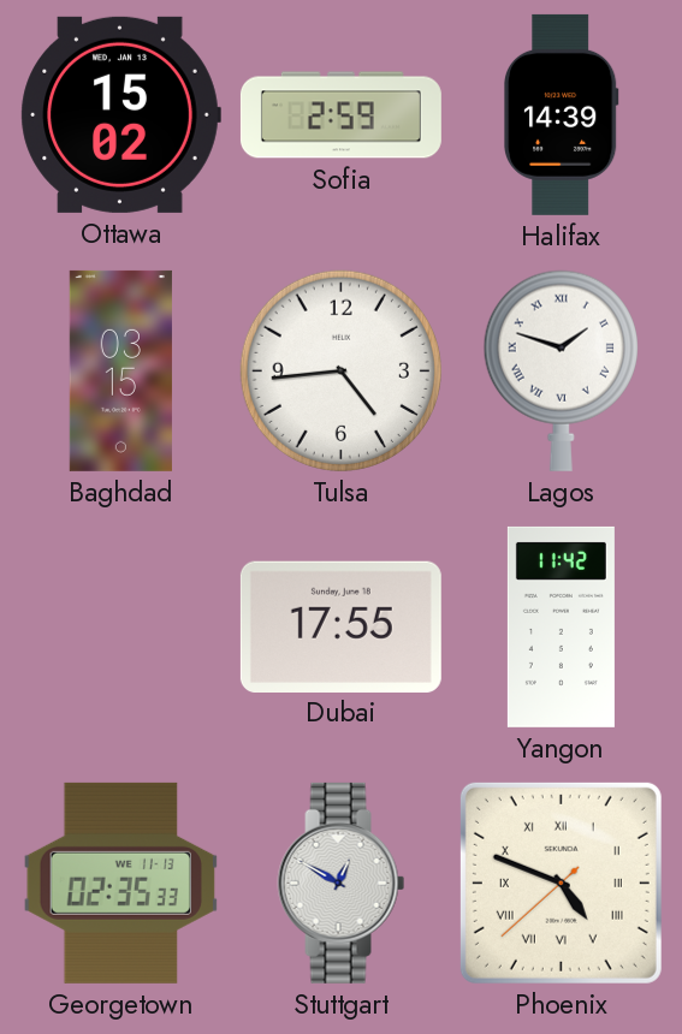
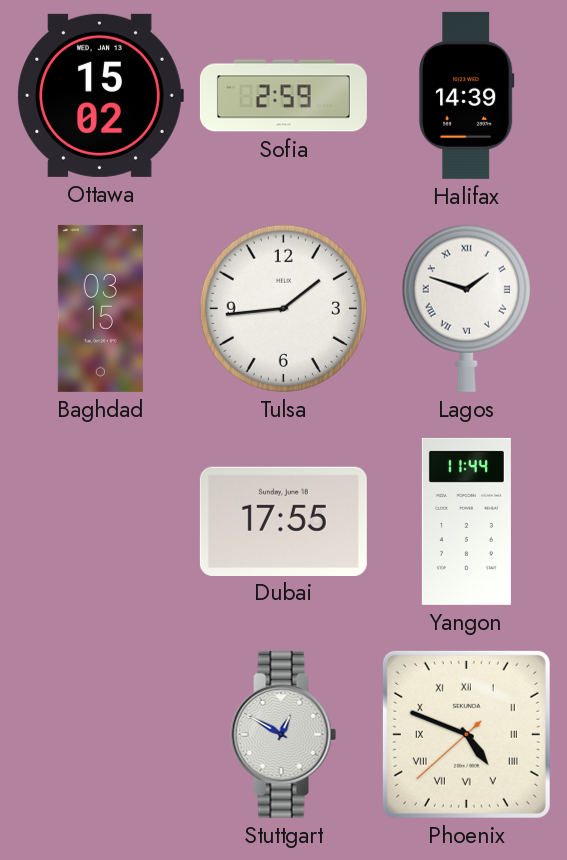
Tulsa: 4:44 -> 1:44
Yangon: 11:42 -> 11:44
Georgetown: 02:35 -> none
